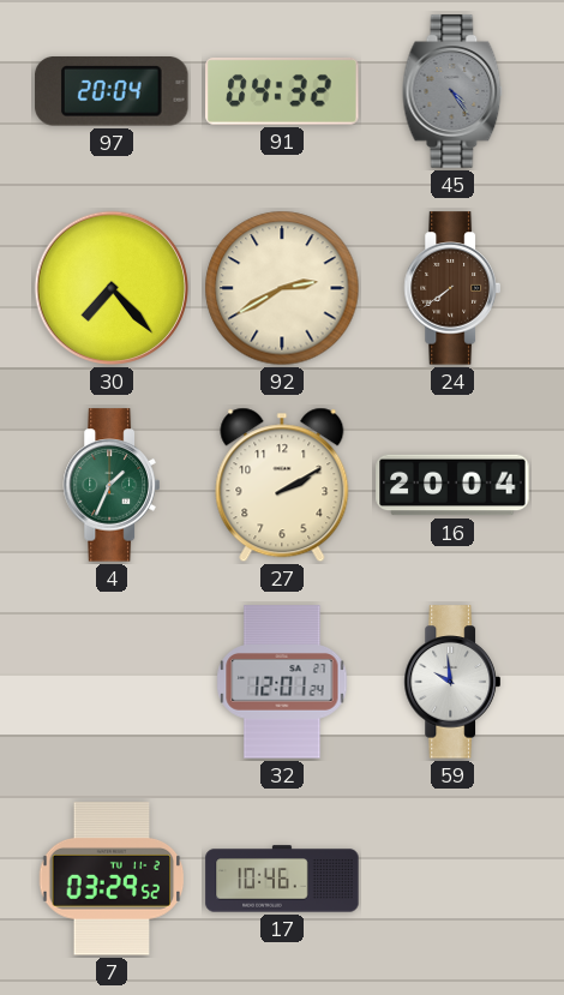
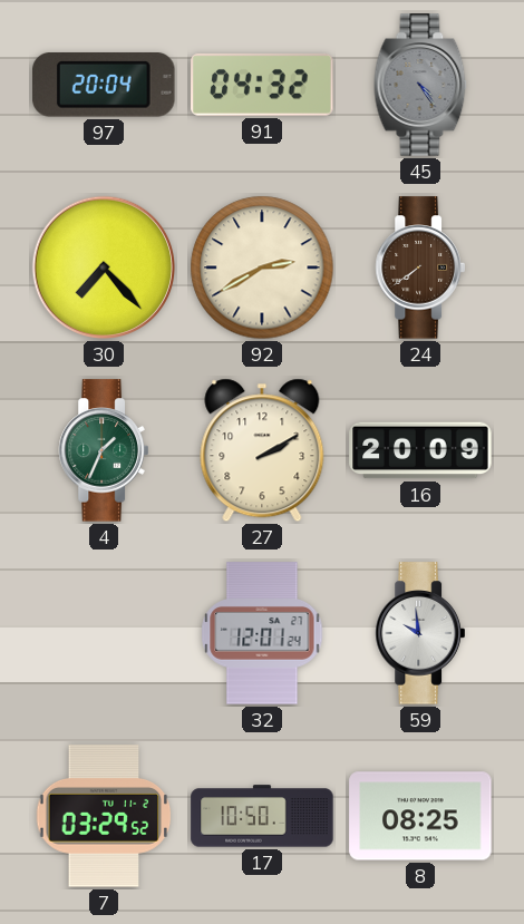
16: 20:04 -> 20:09
17: 10:46 -> 10:50
8: none -> 08:25
